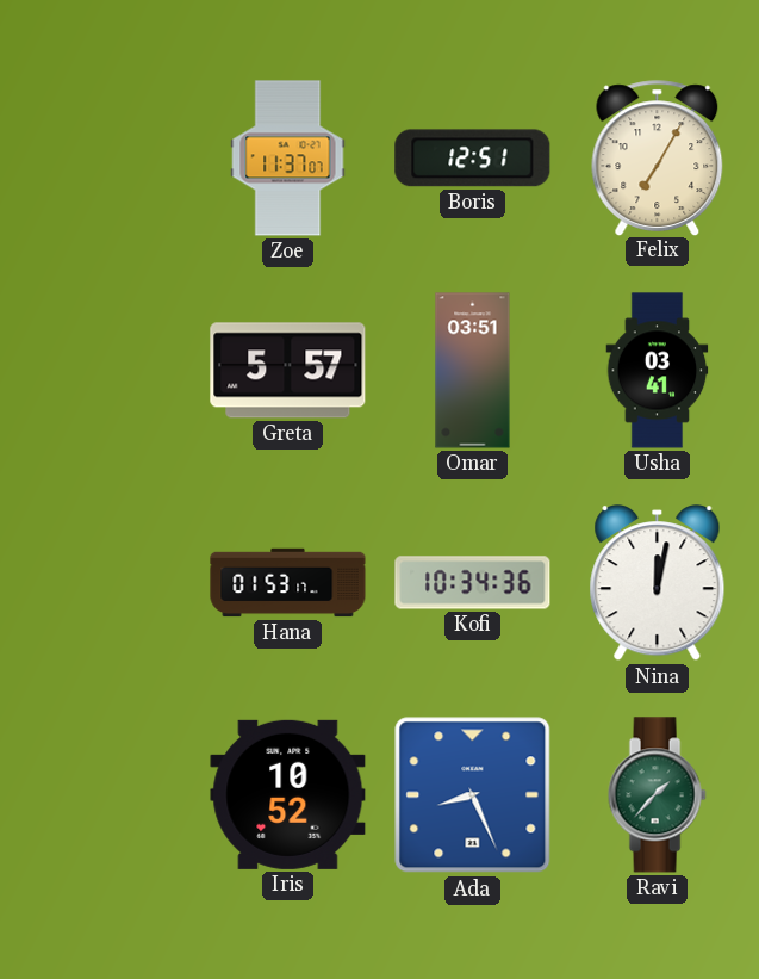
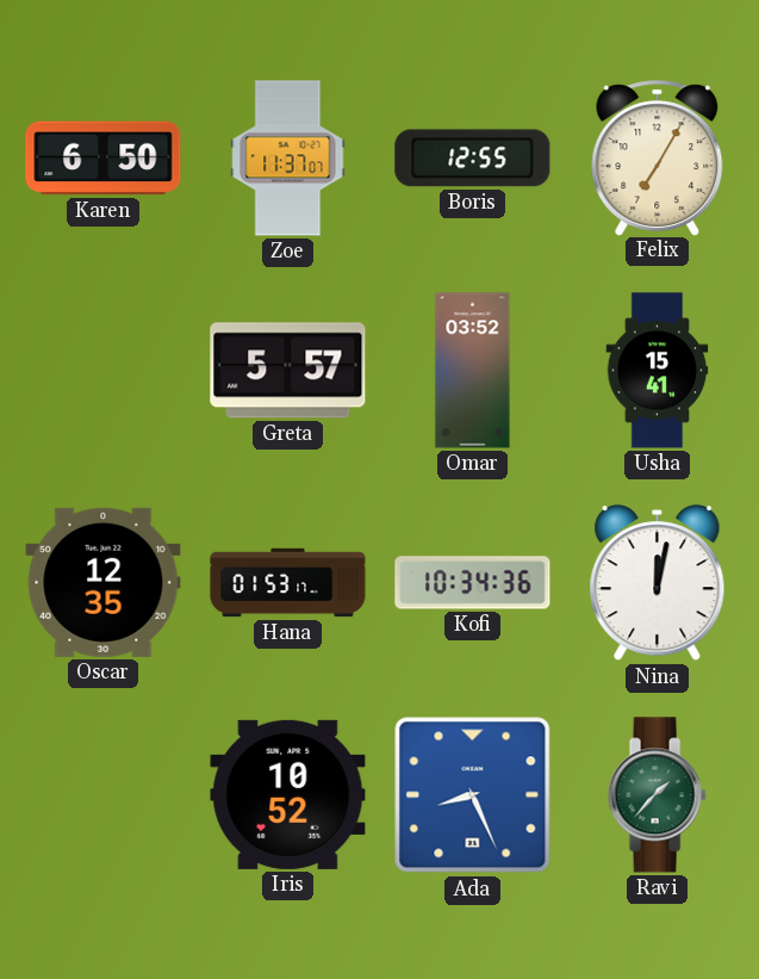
Karen: none -> 6:50
Boris: 12:51 -> 12:55
Omar: 03:51 -> 03:52
Usha: 03:41 -> 15:41
Oscar: none -> 12:35
